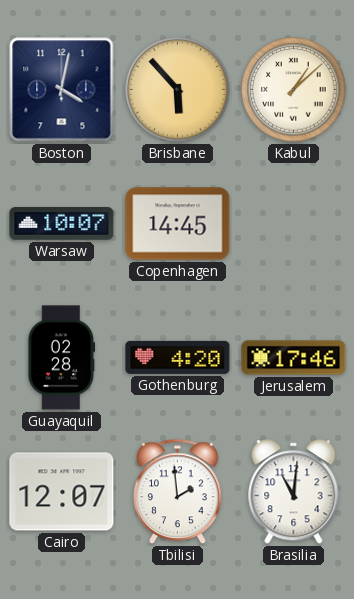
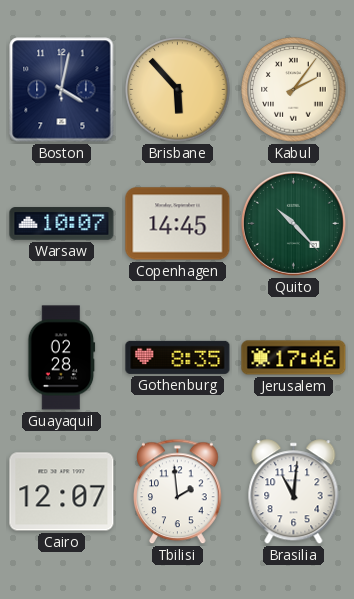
Kabul: 1:08 -> 2:06
Quito: none -> 10:23
Gothenburg: 4:20 -> 8:35
